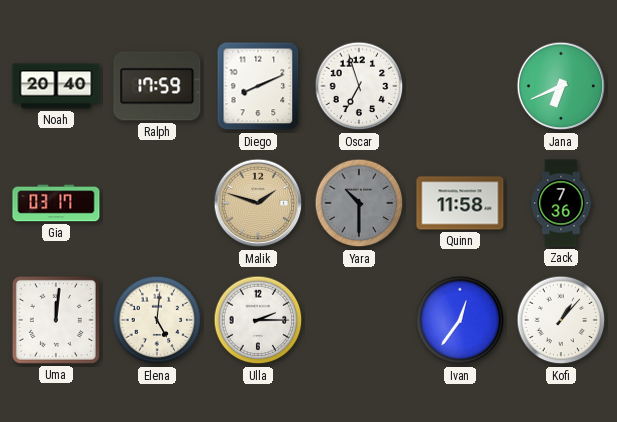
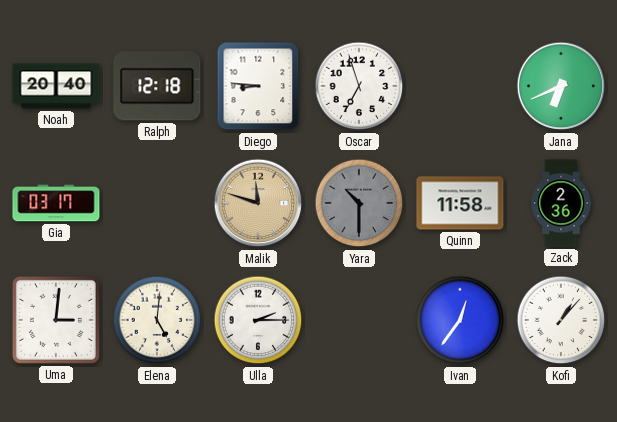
Ralph: 17:59 -> 12:18
Diego: 8:11 -> 8:46
Malik: 1:48 -> 11:48
Zack: 7:36 -> 2:36
Uma: 12:01 -> 3:01
